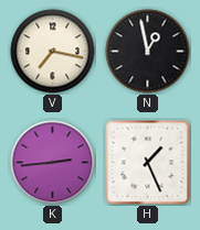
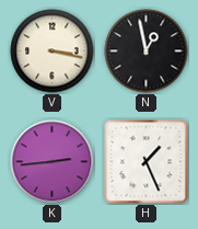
V: 7:17 -> 3:17
